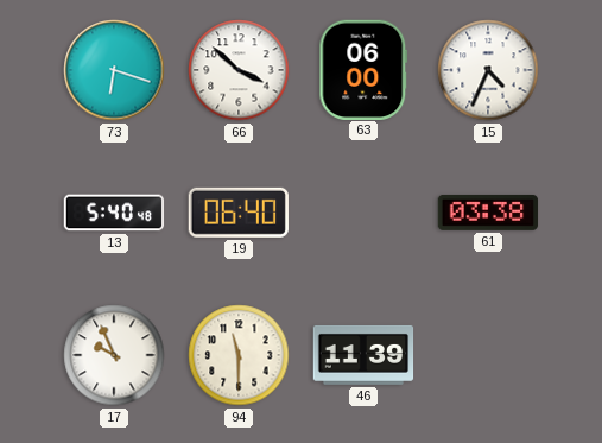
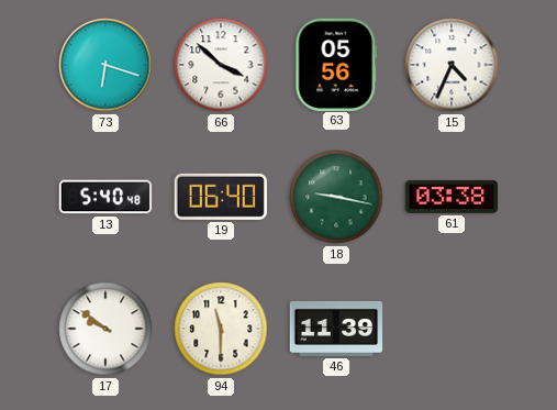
63: 06:00 -> 05:56
18: none -> 9:17
17: 9:56 -> 9:51
